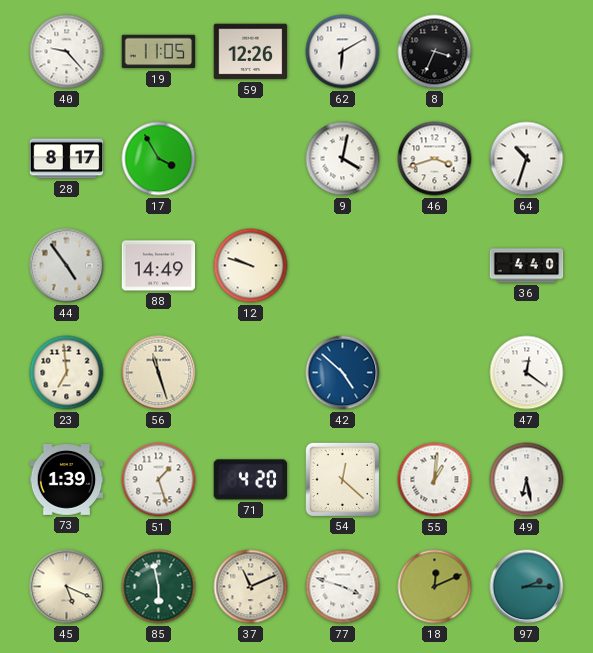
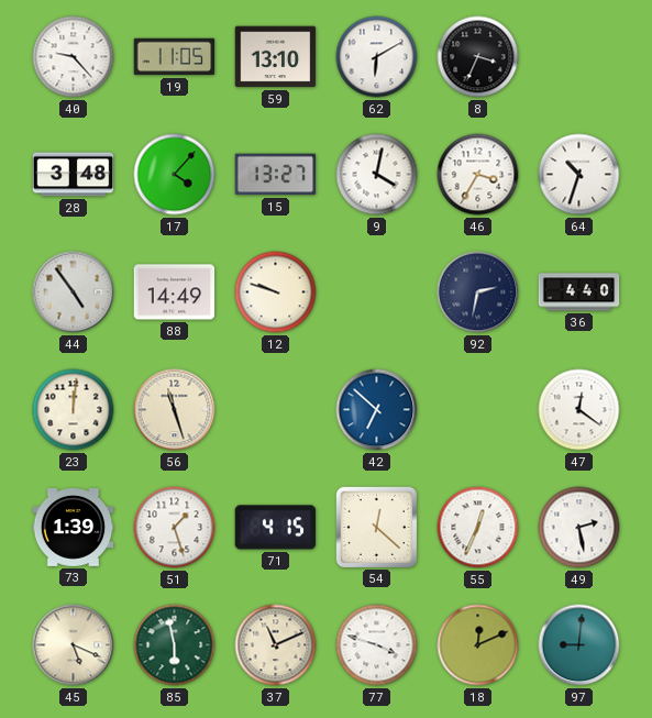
59: 12:26 -> 13:10
28: 8:17 -> 3:48
17: 3:55 -> 4:07
15: none -> 13:27
46: 3:42 -> 3:35
92: none -> 2:32
23: 6:59 -> 12:01
42: 4:52 -> 6:52
71: 4:20 -> 4:15
55: 1:01 -> 12:34
49: 6:28 -> 2:28
97: 2:15 -> 9:01
